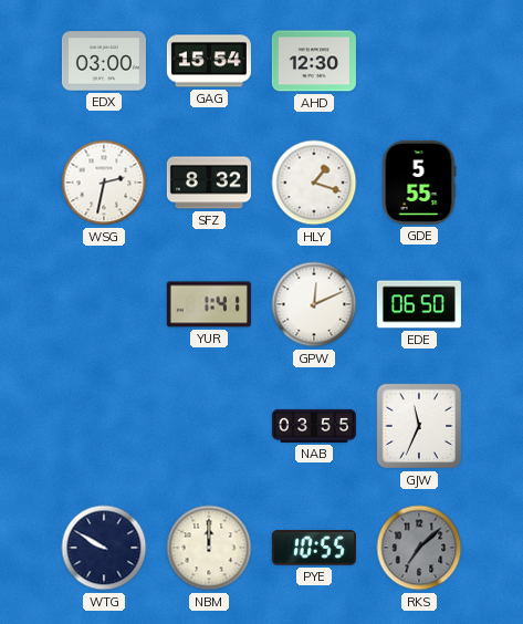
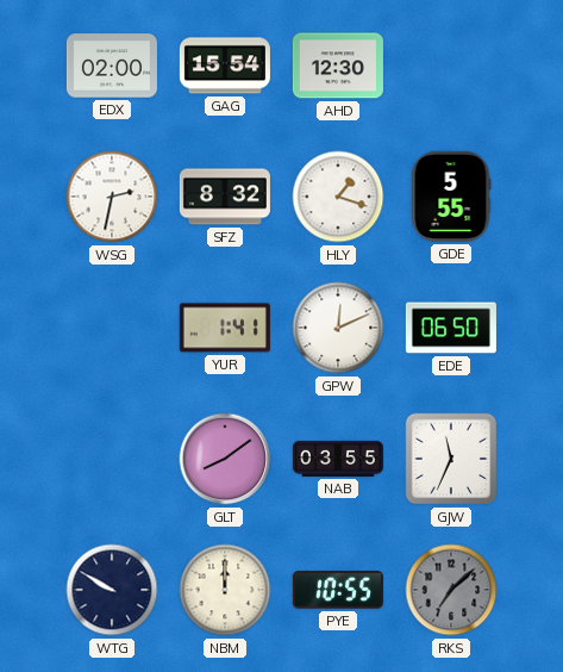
EDX: 03:00 -> 02:00
GLT: none -> 8:09
